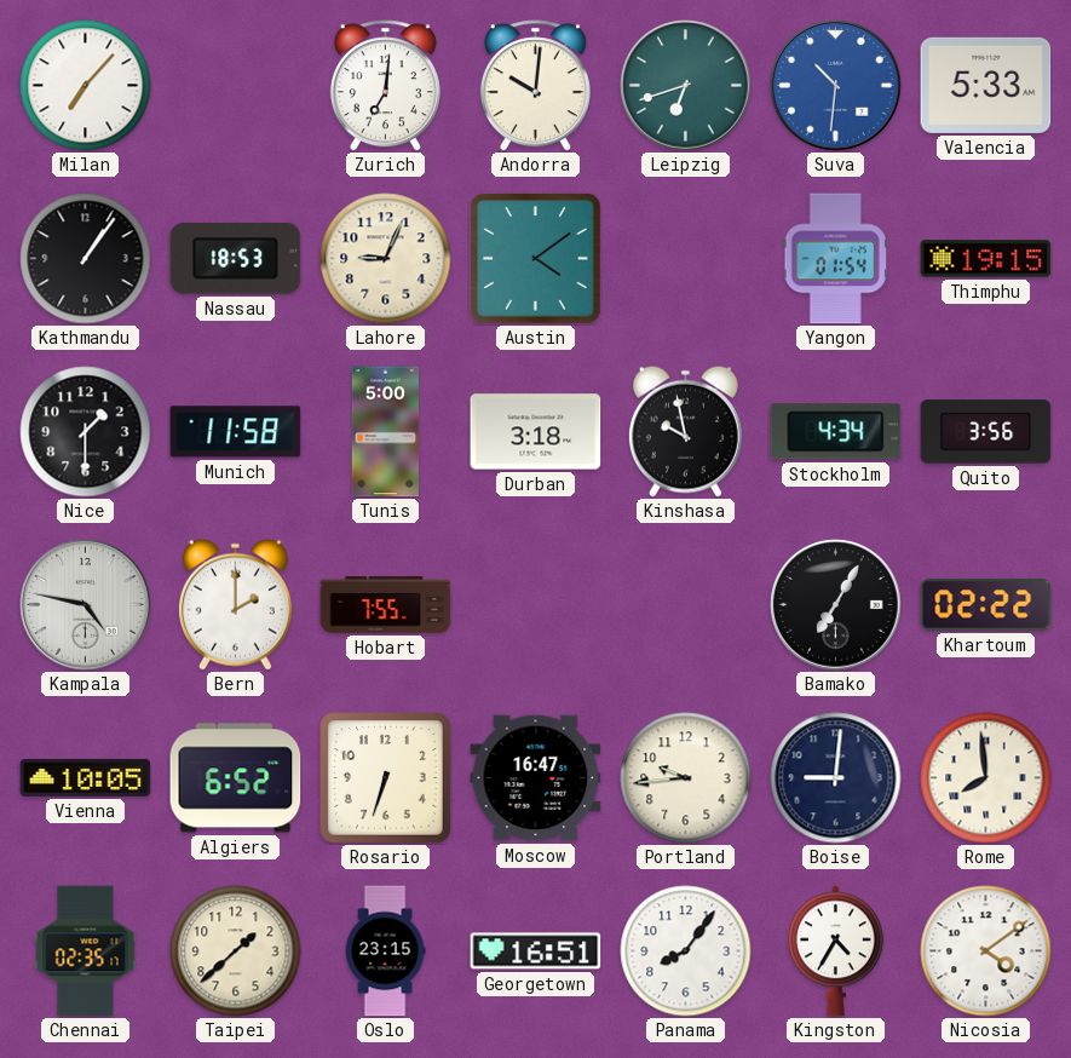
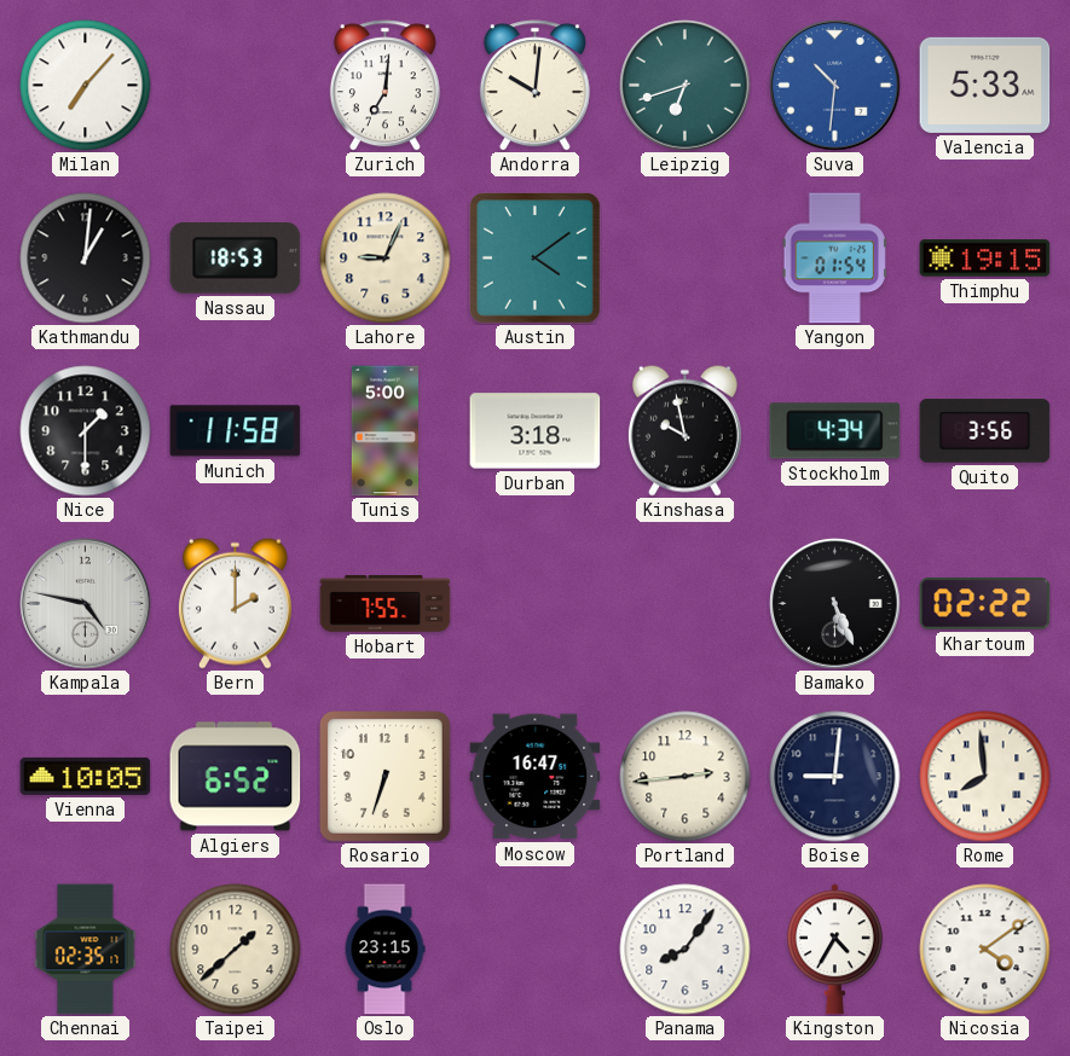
Kathmandu: 1:06 -> 1:01
Bamako: 7:05 -> 5:26
Portland: 9:44 -> 2:44
Georgetown: 16:51 -> none
